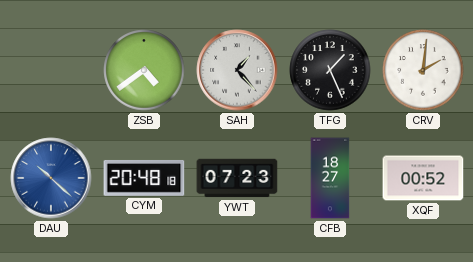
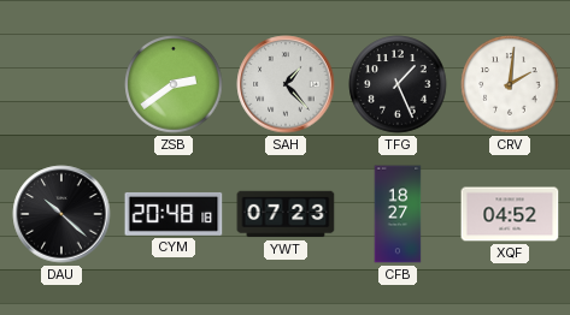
ZSB: 4:39 -> 2:39
DAU dial: blue -> black
XQF: 00:52 -> 04:52
